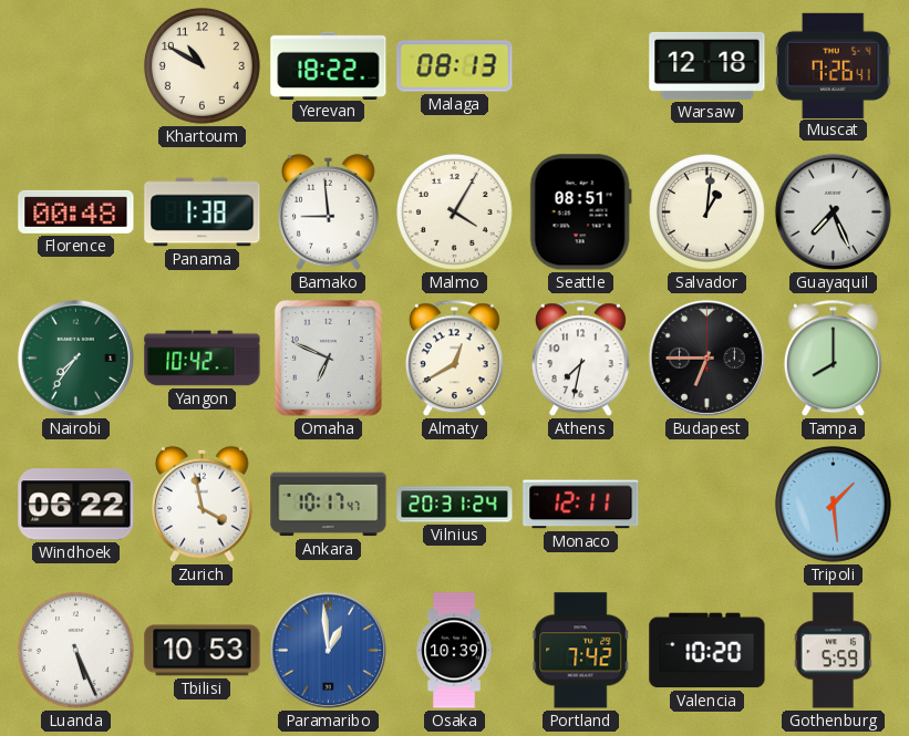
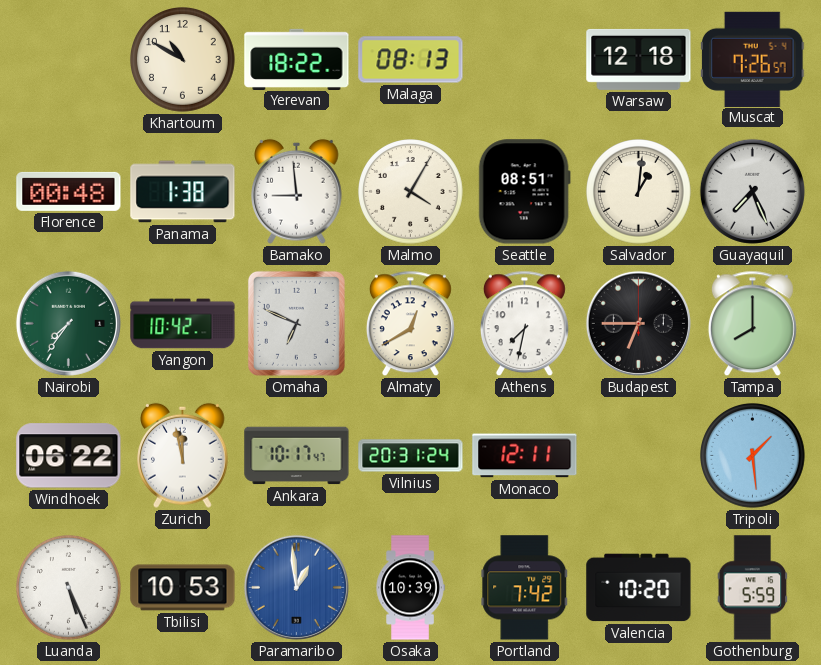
Muscat: 7:26:41 -> 7:26:57
Zurich: 3:58 -> 11:58
